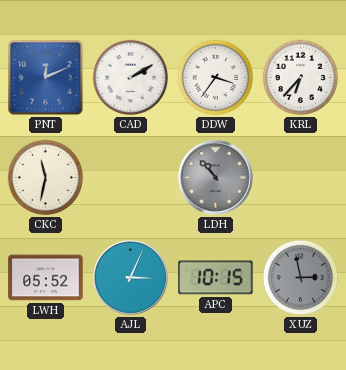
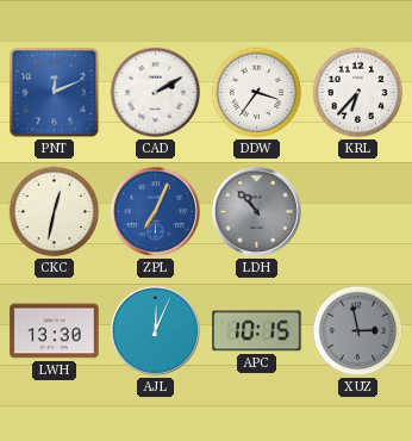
CKC: 11:32 -> 12:32
ZPL: none -> 7:04
LWH: 05:52 -> 13:30
AJL: 3:04 -> 12:04
